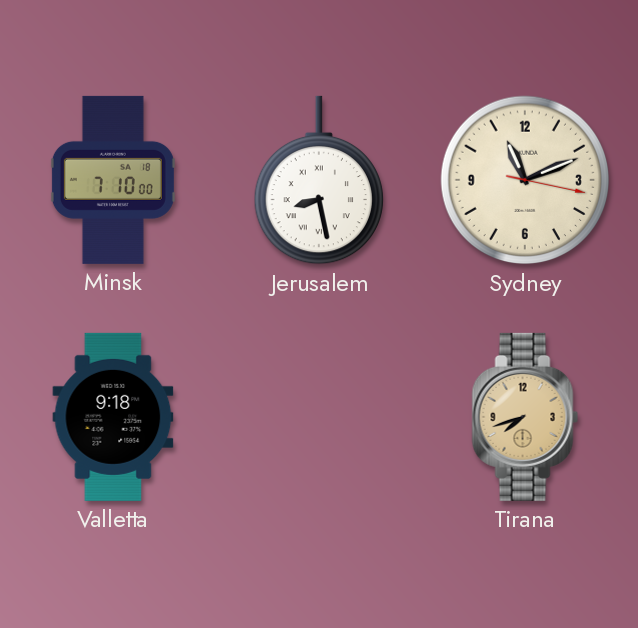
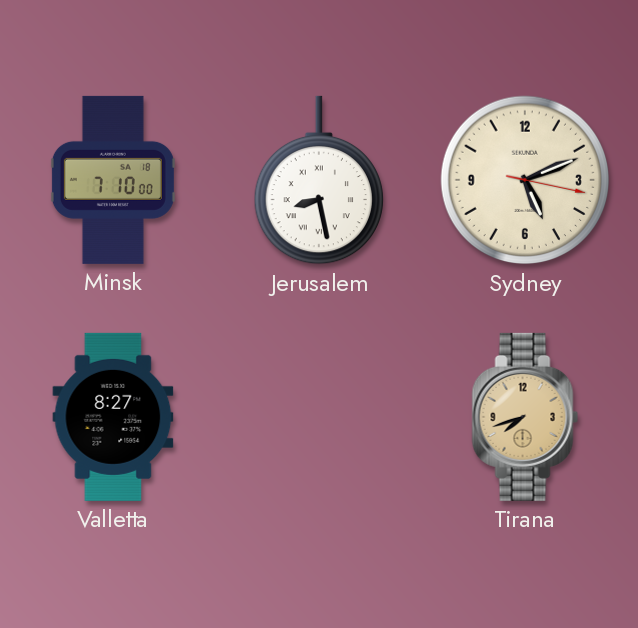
Sydney: 11:11 -> 5:11
Valletta: 9:18 -> 8:27
